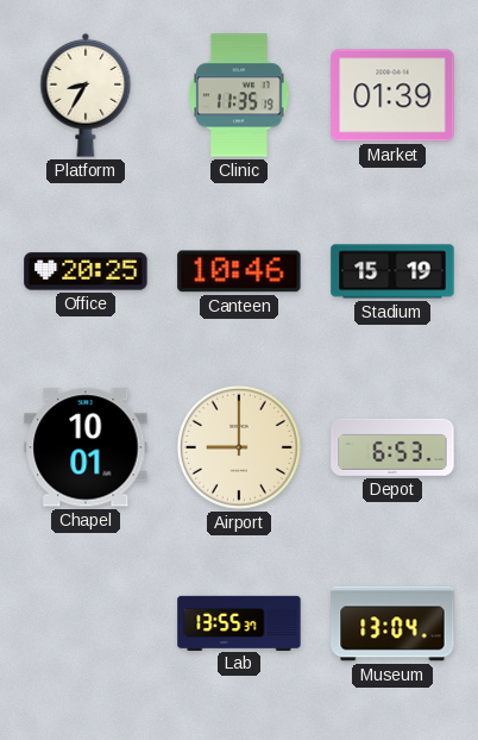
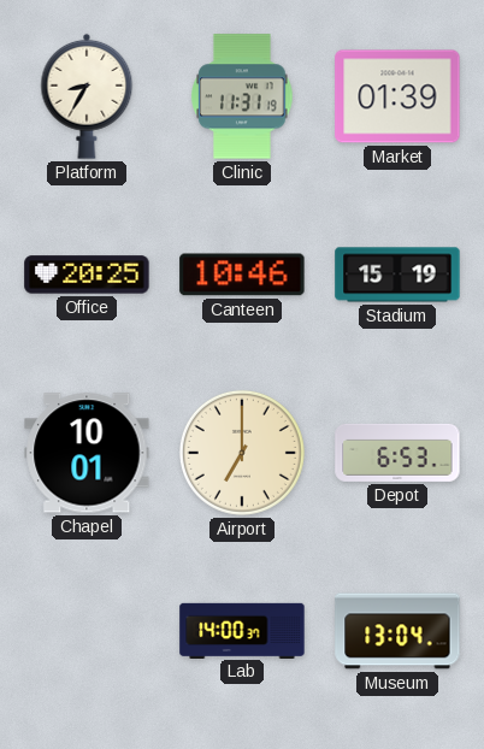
Clinic: 11:35 -> 11:31
Airport: 9:00 -> 7:00
Lab: 13:55 -> 14:00
